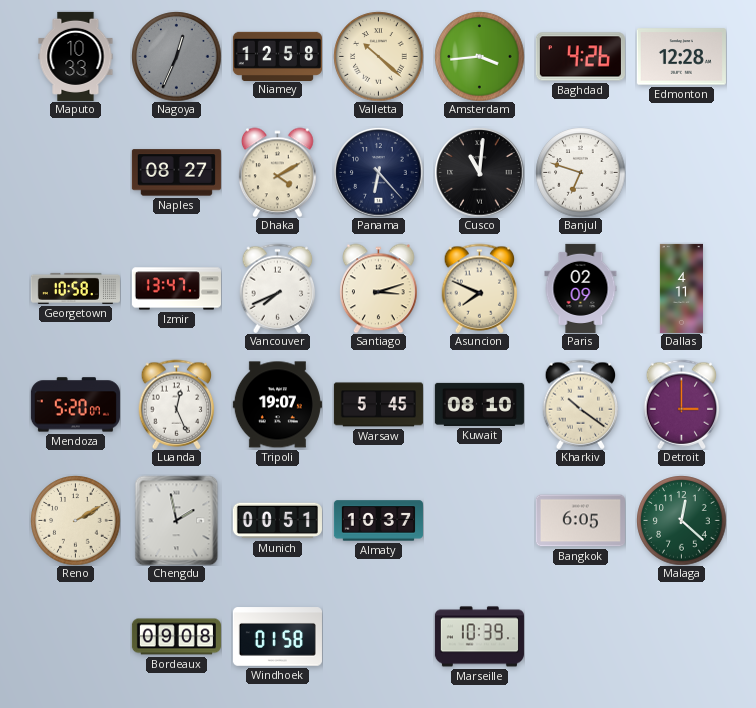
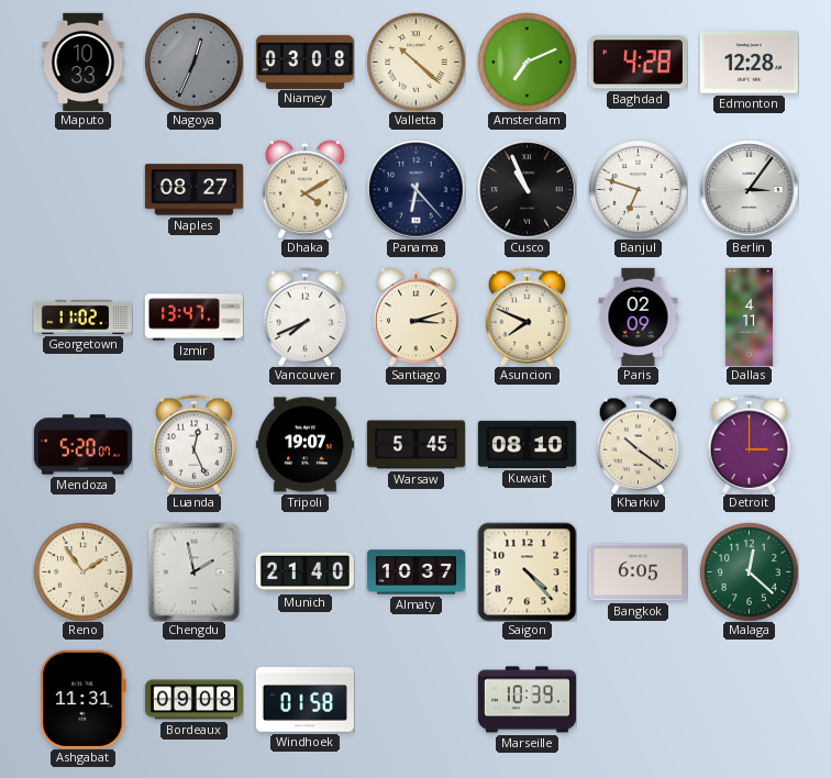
Niamey: 12:58 -> 03:08
Amsterdam: 3:44 -> 7:11
Baghdad: 4:26 -> 4:28
Cusco: 11:01 -> 10:56
Berlin: none -> 3:06
Georgetown: 10:58 -> 11:02
Reno: 2:10 -> 1:54
Munich: 00:51 -> 21:40
Saigon: none -> 4:23
Ashgabat: none -> 11:31
